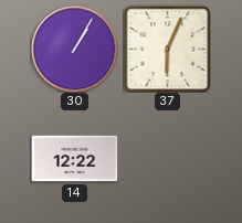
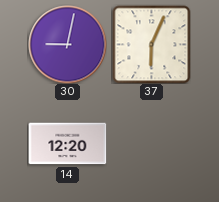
30: 1:05 -> 9:02
14: 12:22 -> 12:20
